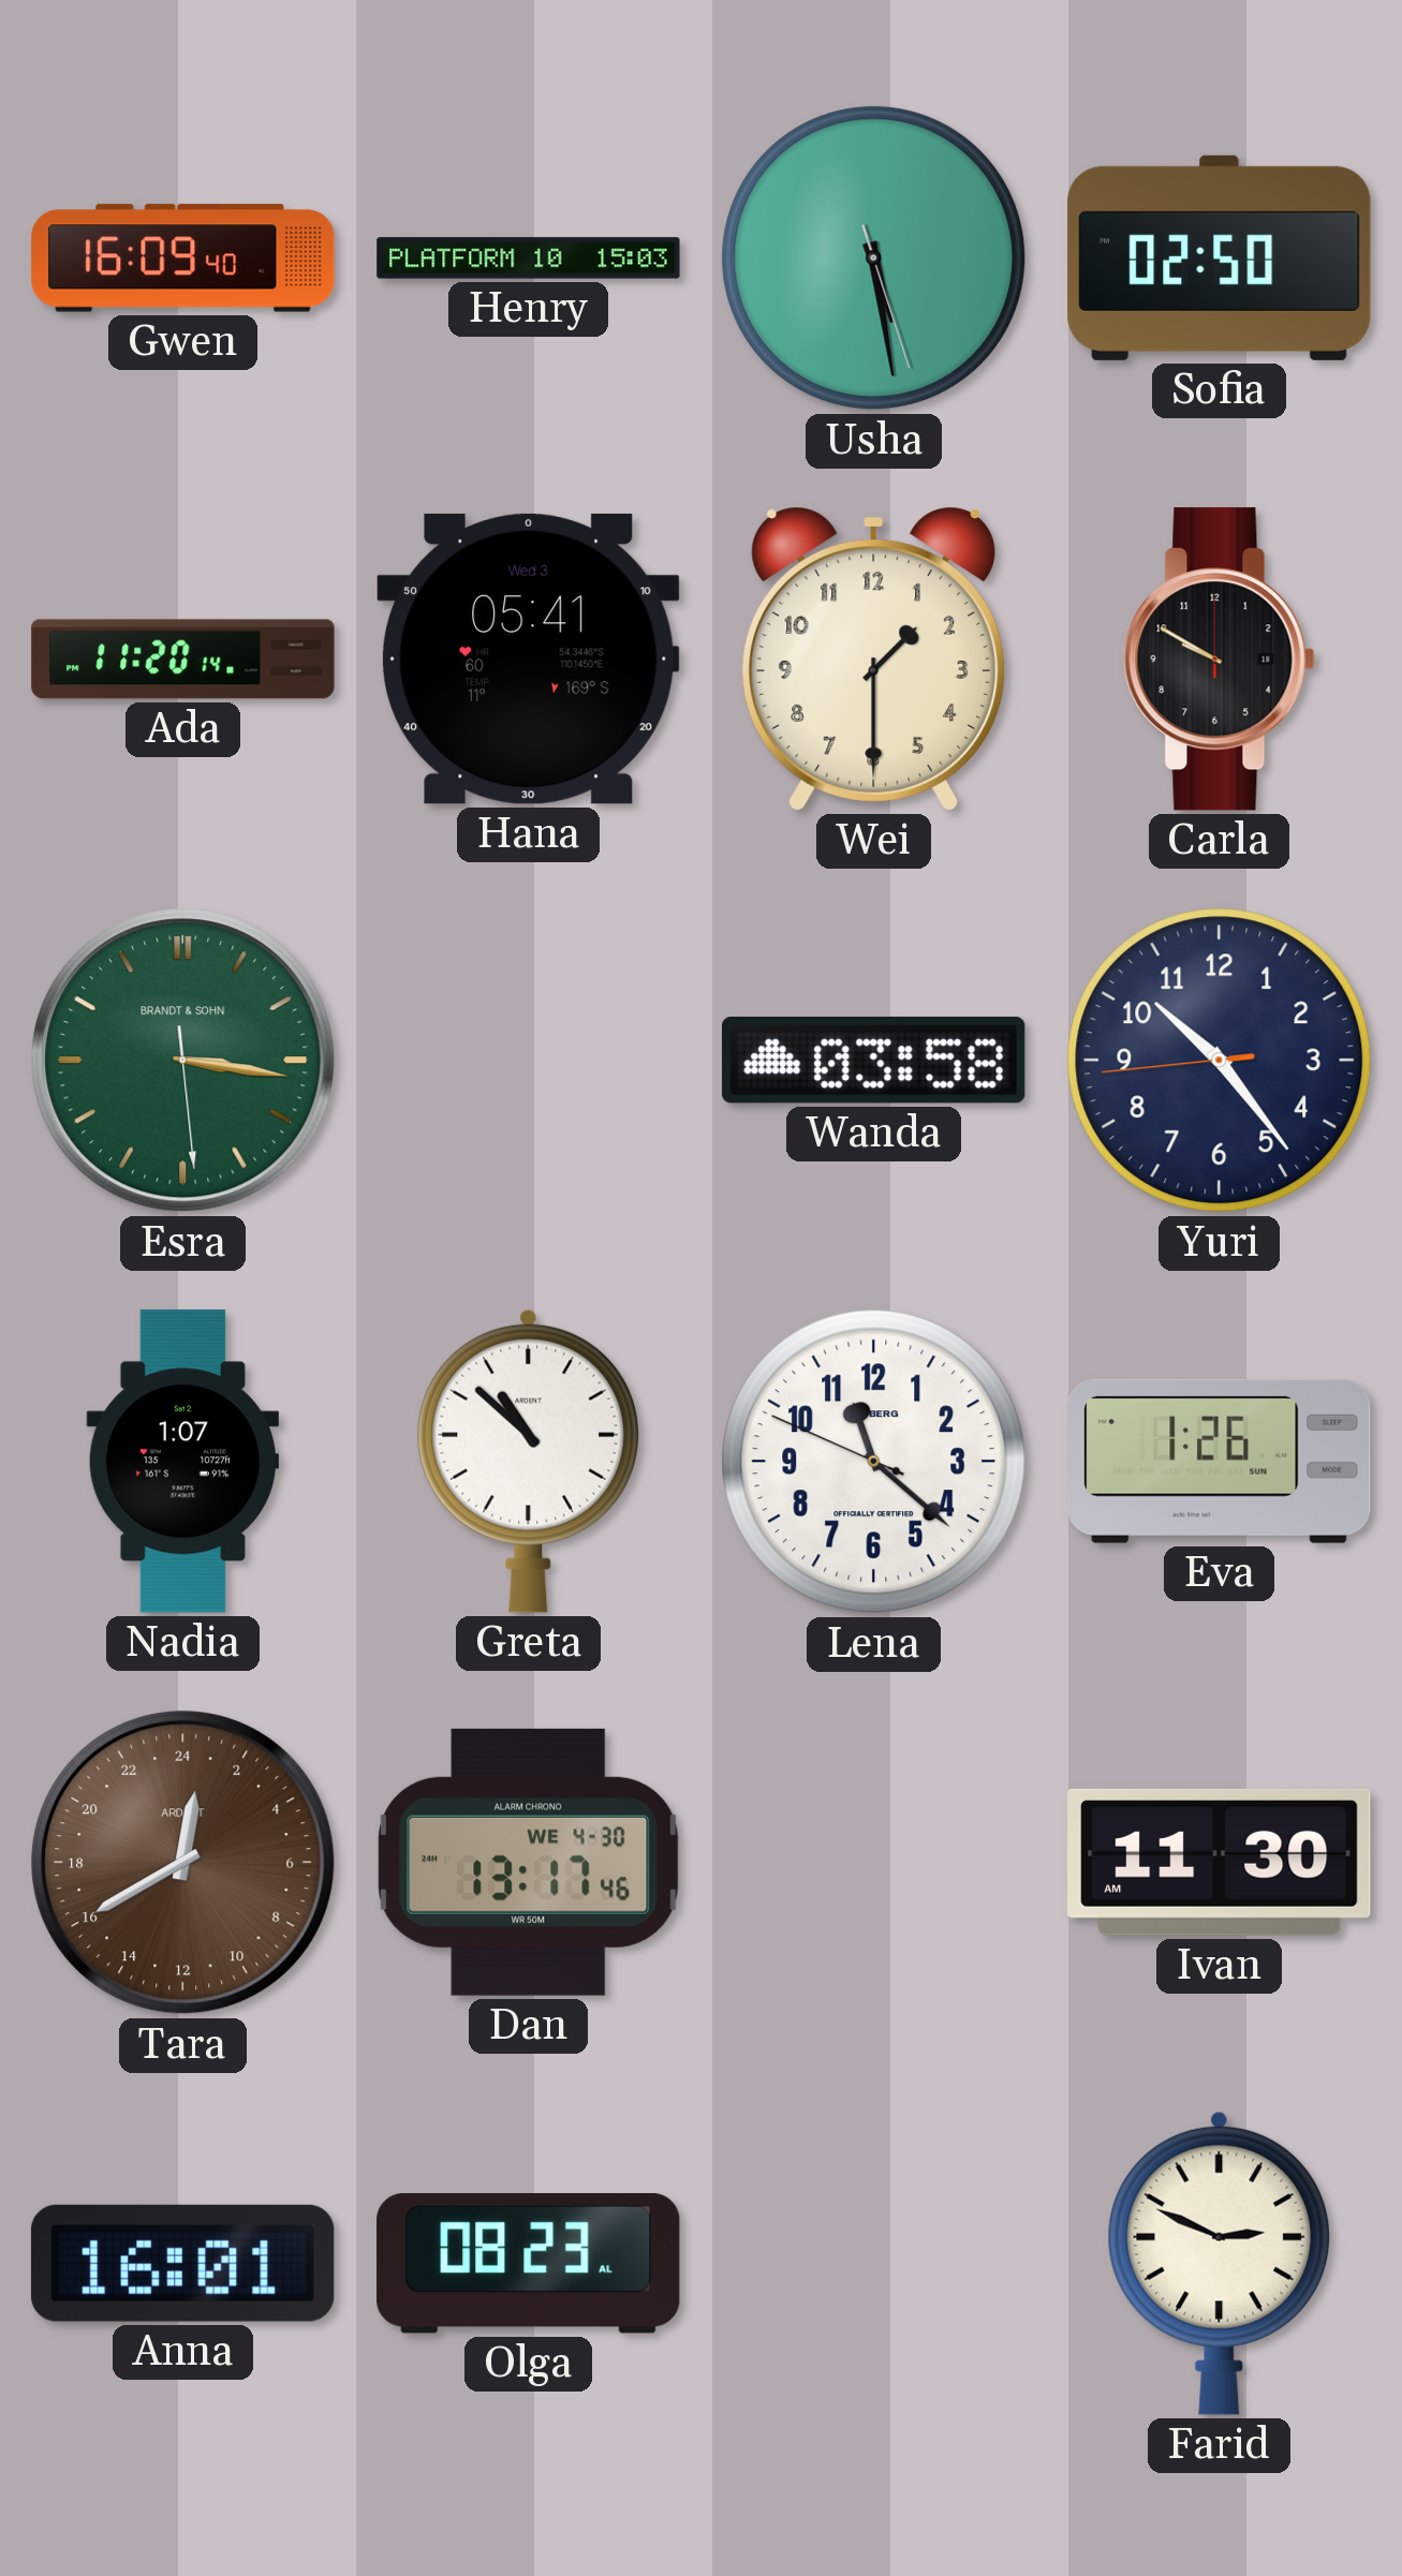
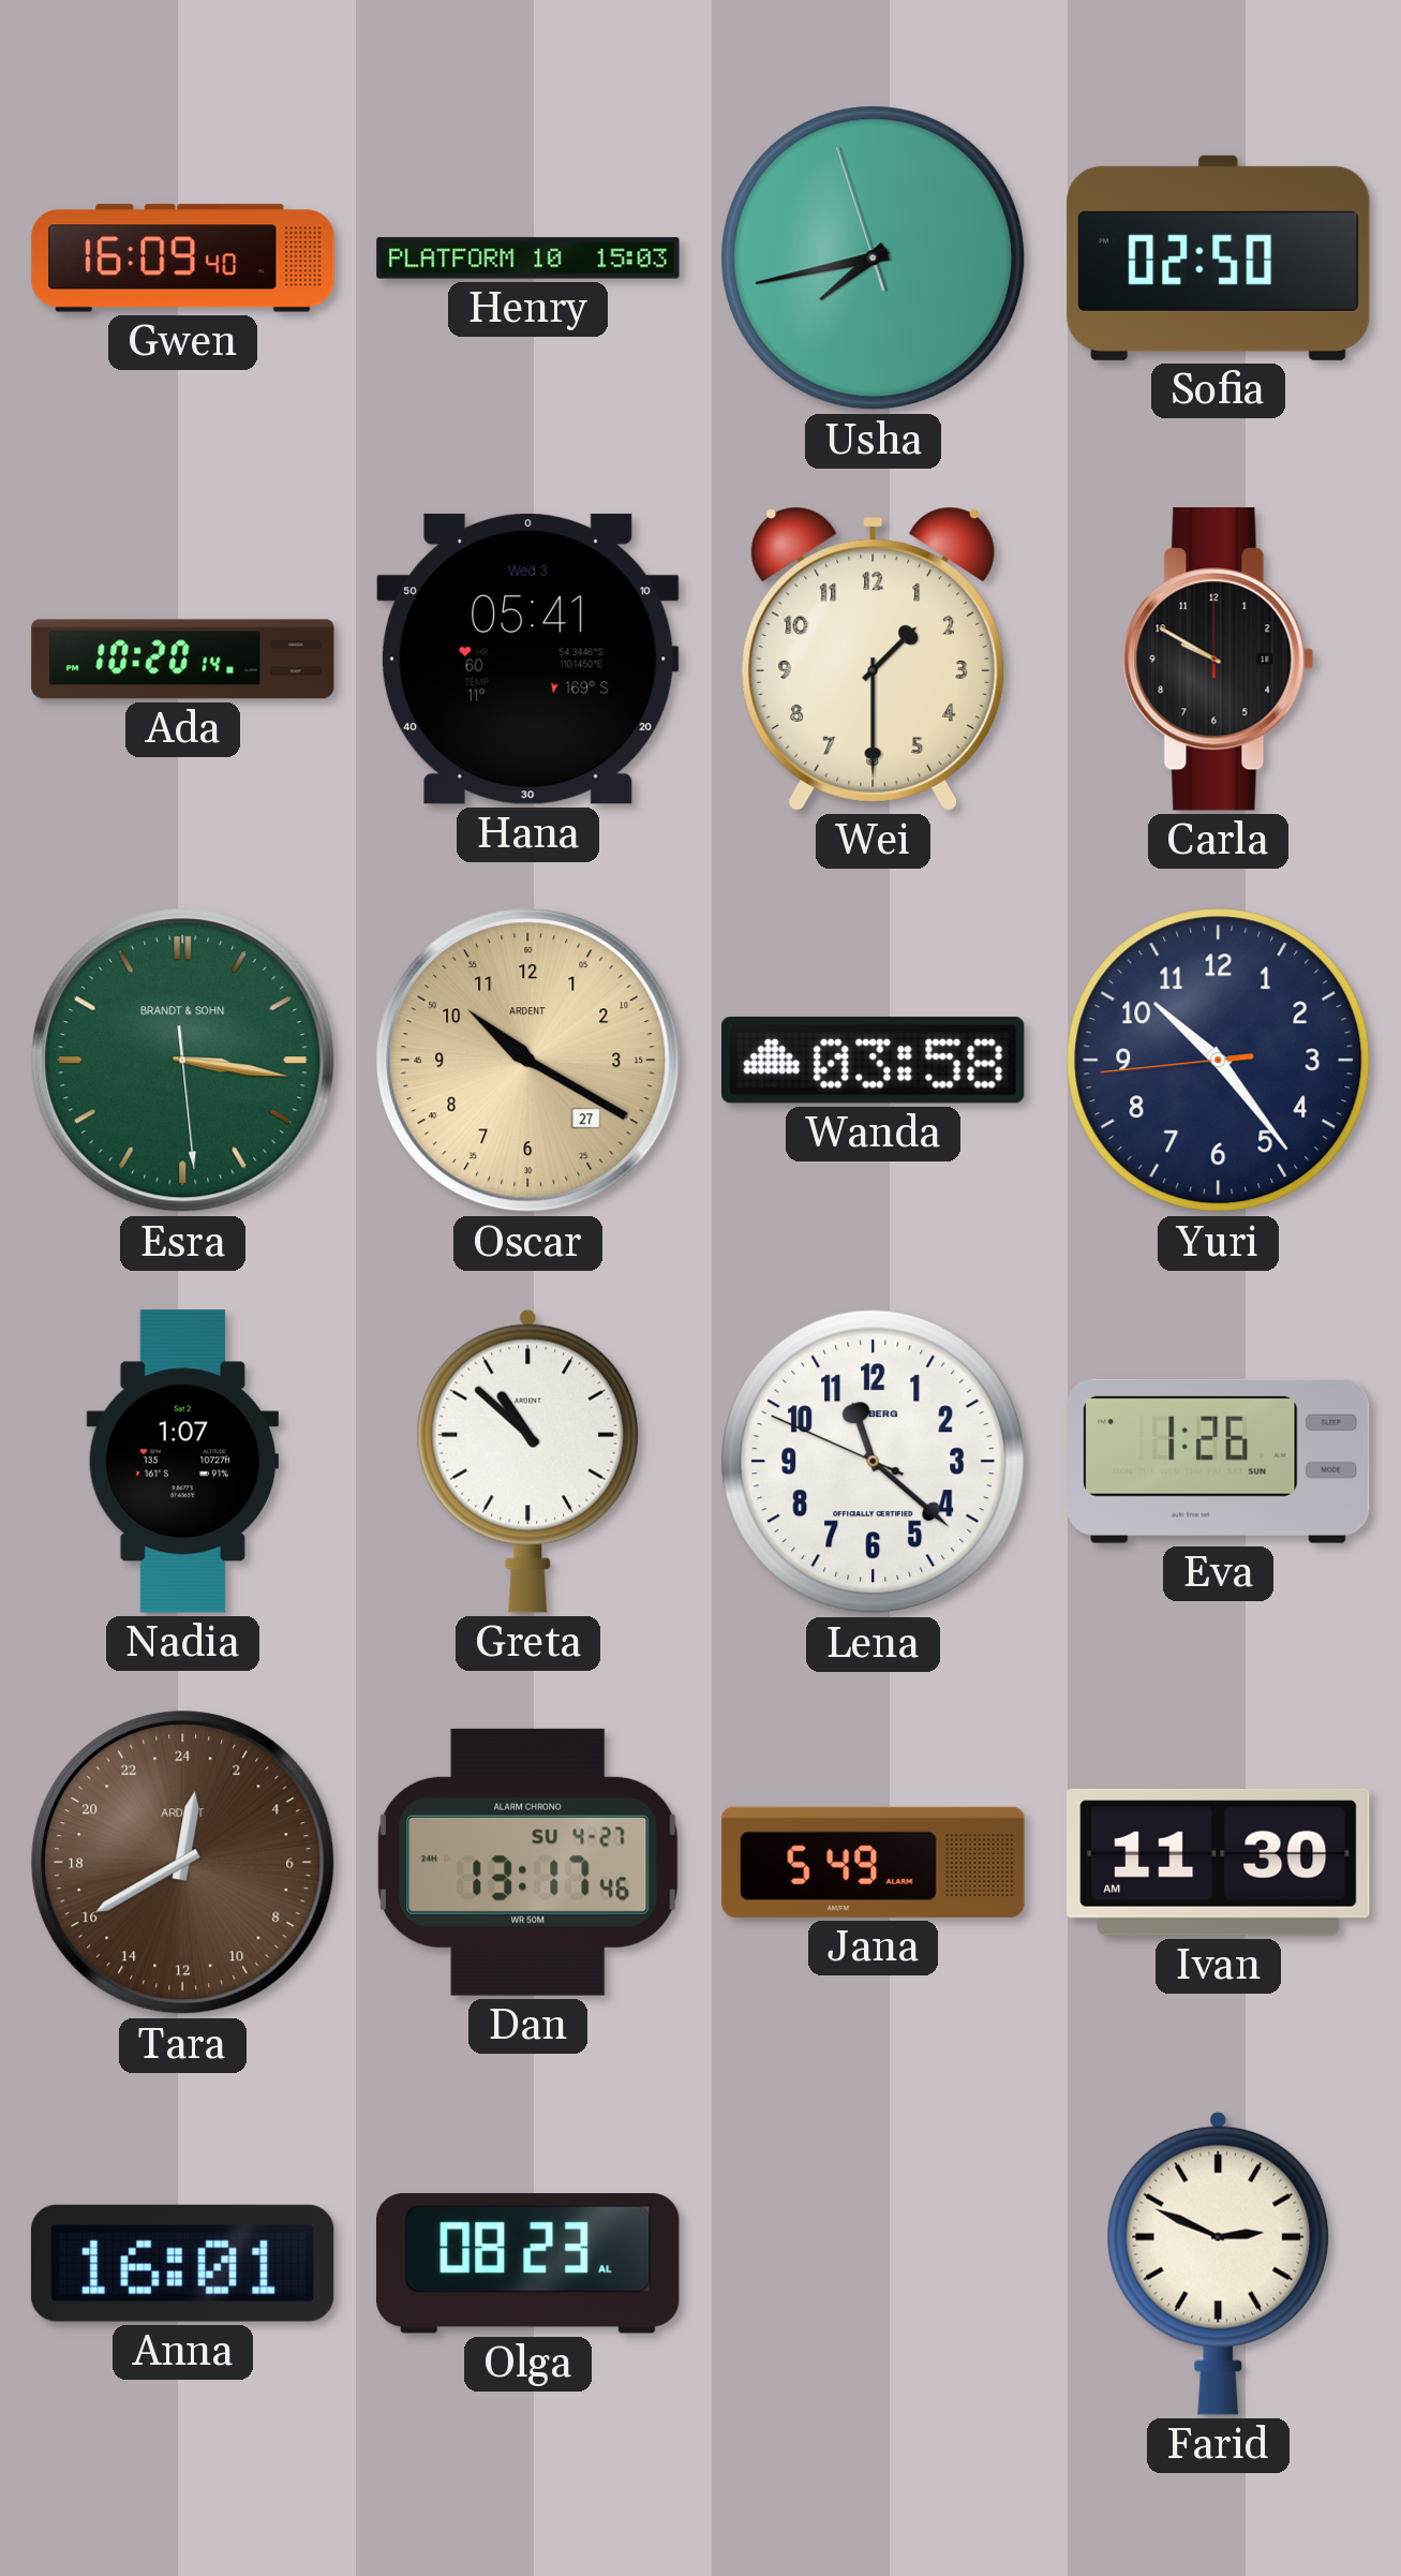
Usha: 5:28 -> 7:42
Ada: 11:20 -> 10:20
Oscar: none -> 10:20
Dan date: WE 4-30 -> SU 4-27
Jana: none -> 5:49
